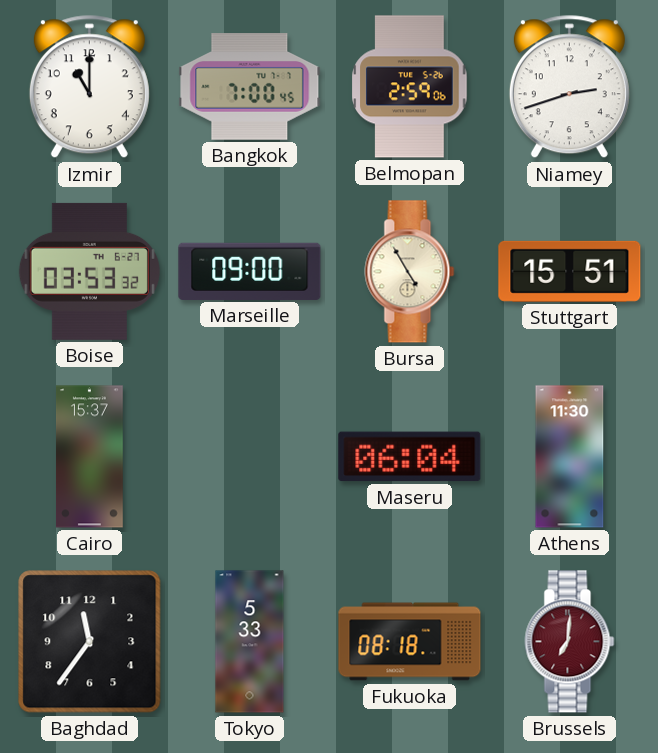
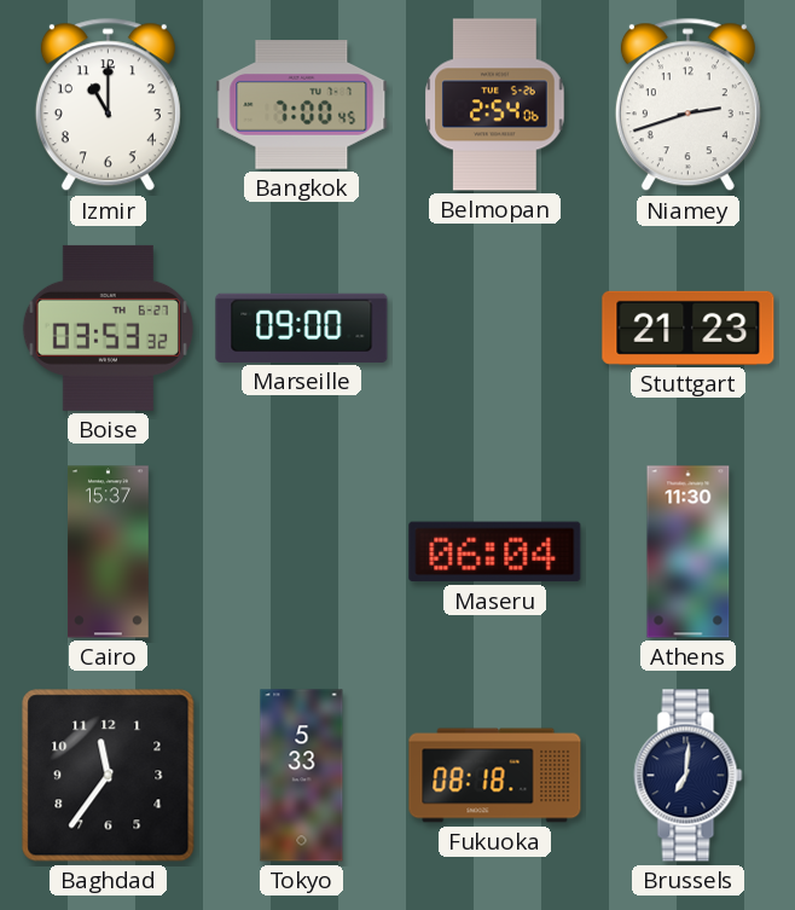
Belmopan: 2:59 -> 2:54
Bursa: 4:55 -> none
Stuttgart: 15:51 -> 21:23
Brussels dial: burgundy -> navy
